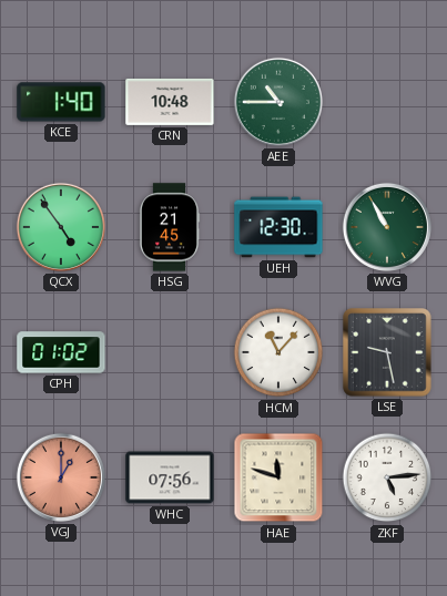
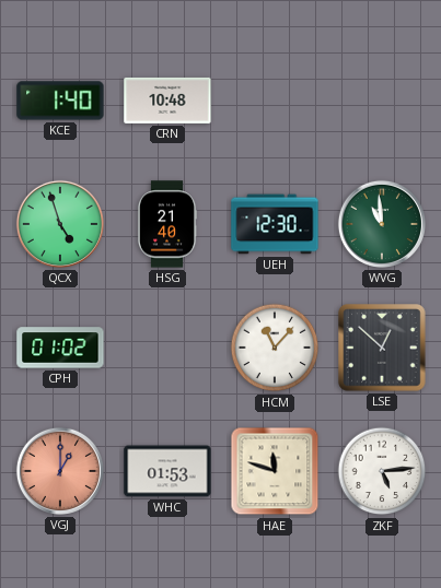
AEE: 10:45 -> none
QCX: 4:54 -> 4:57
HSG: 21:45 -> 21:40
WVG: 10:55 -> 10:59
LSE: 9:28 -> 12:52
WHC: 07:56 -> 01:53
